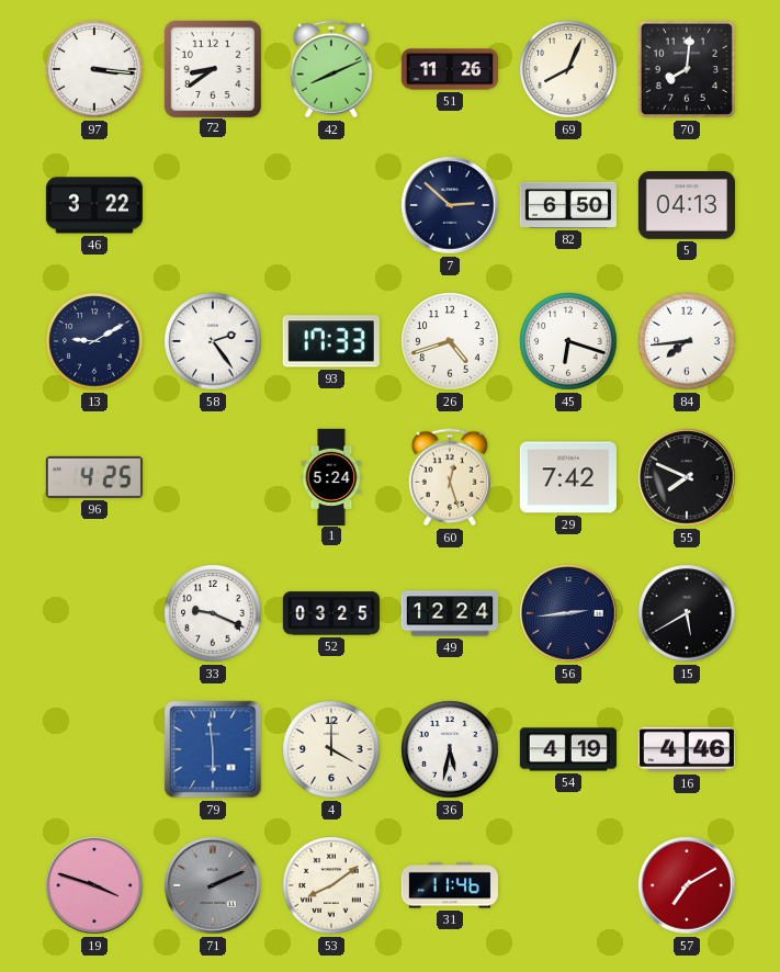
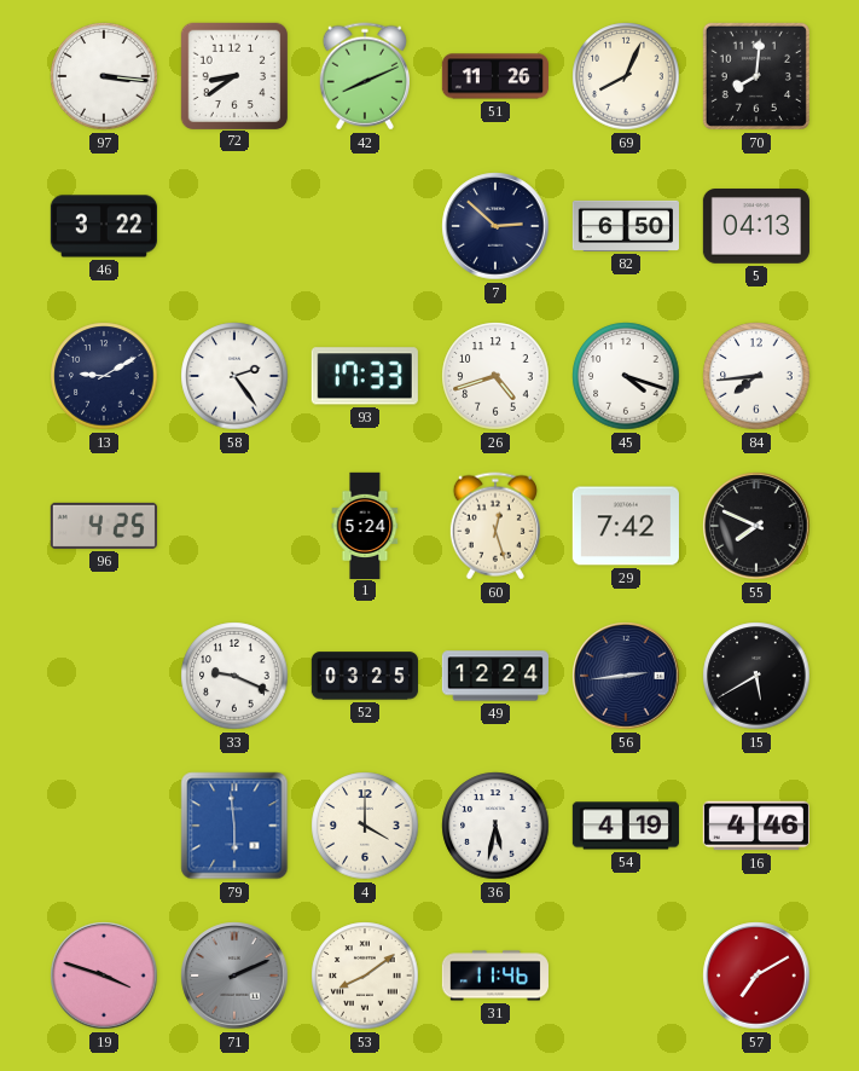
45: 6:18 -> 4:18
